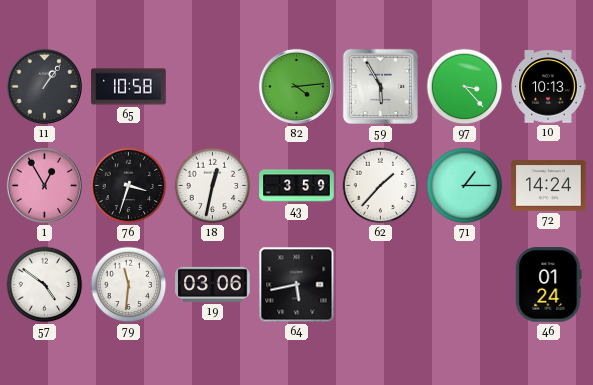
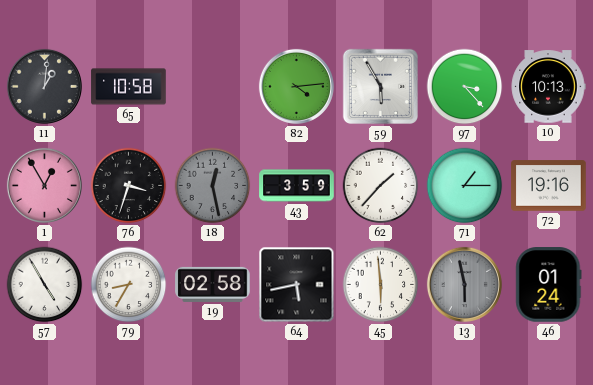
11: 1:06 -> 1:01
18: 12:32 -> 12:28
18 dial: white -> grey
72: 14:24 -> 19:16
57: 4:51 -> 4:55
79: 11:31 -> 8:35
19: 03:06 -> 02:58
45: none -> 5:59
13: none -> 5:58
